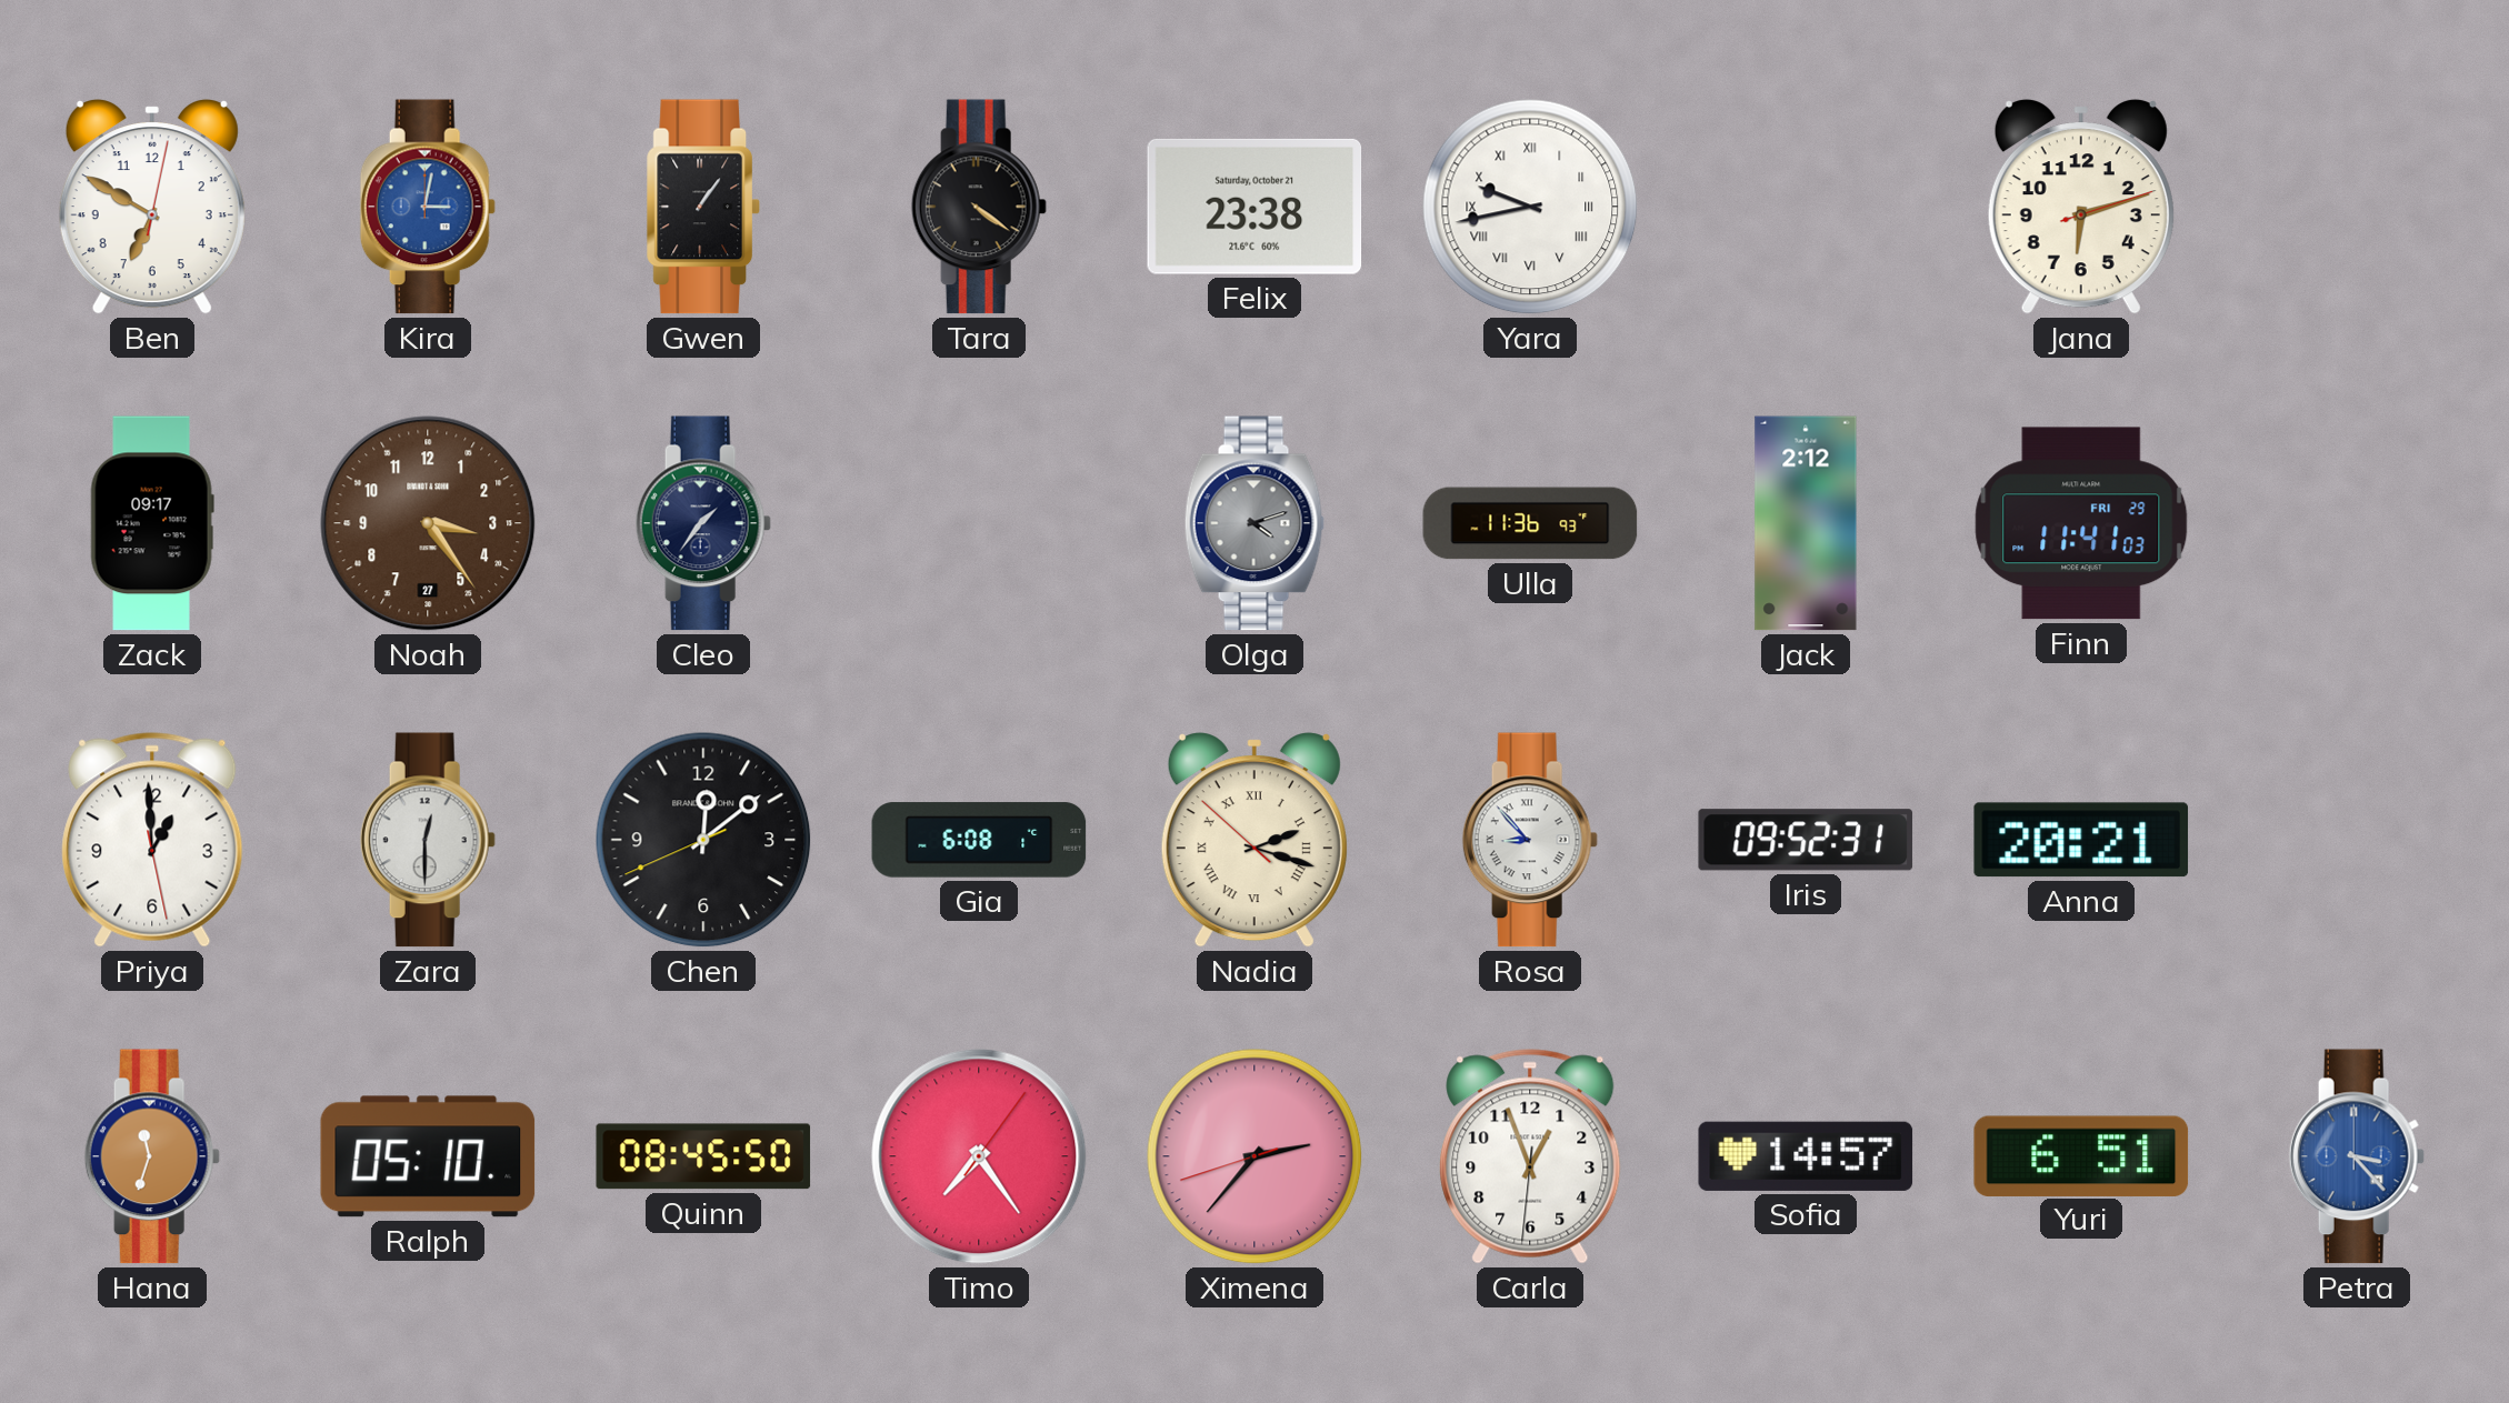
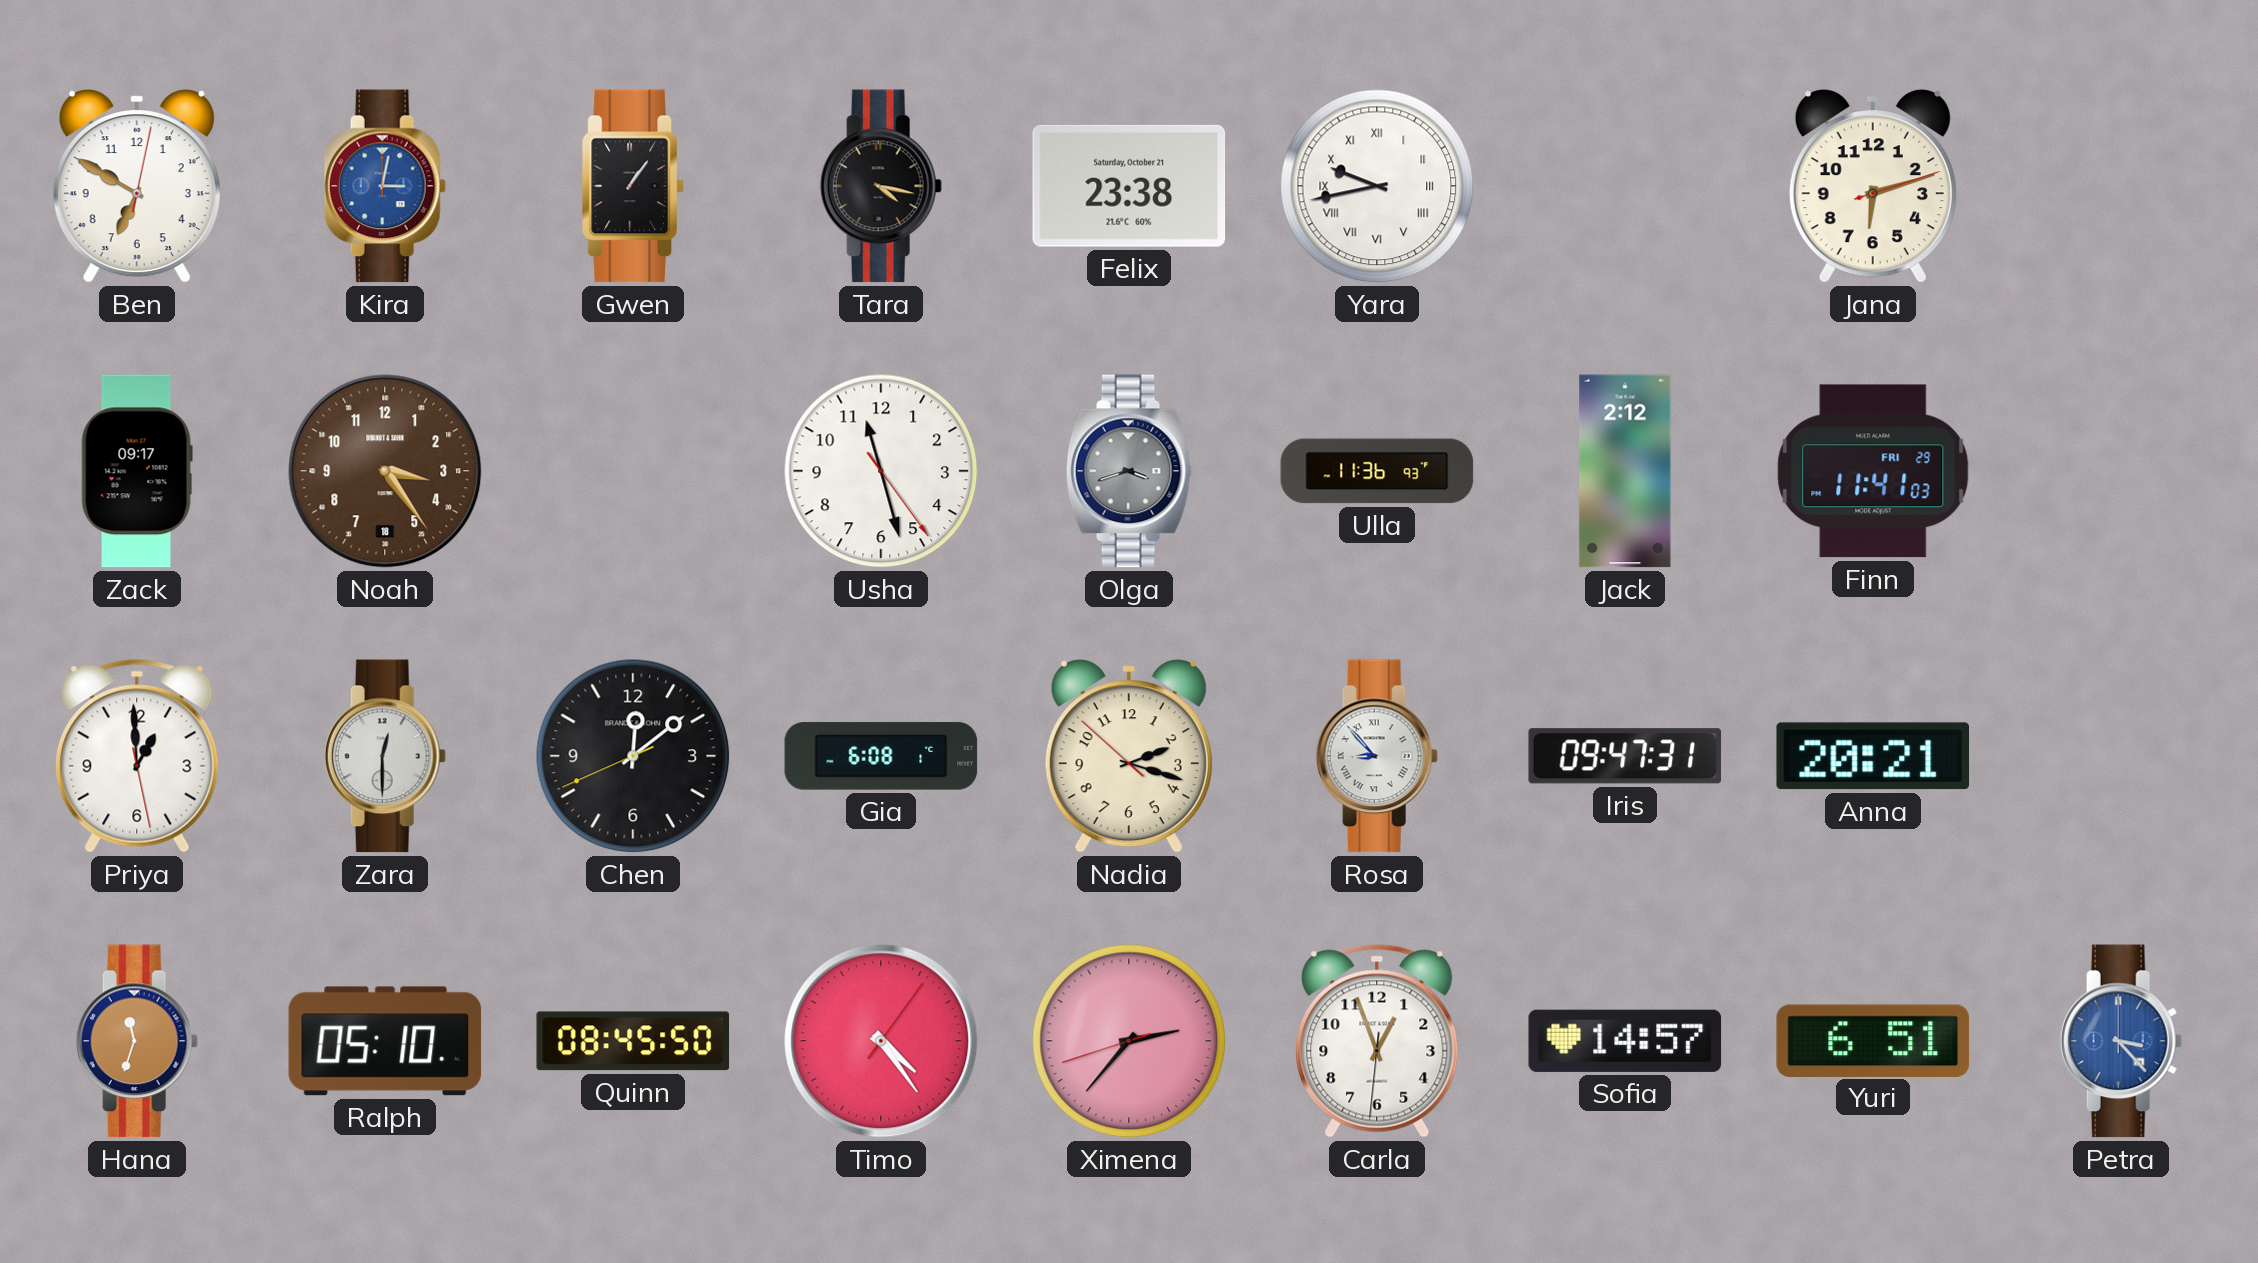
Tara: 4:21 -> 4:17
Noah date: 27 -> 18
Cleo: 1:36 -> none
Usha: none -> 11:27
Olga: 4:12 -> 3:42
Nadia numerals: Roman -> Arabic
Iris: 09:52 -> 09:47
Timo: 7:24 -> 4:24
